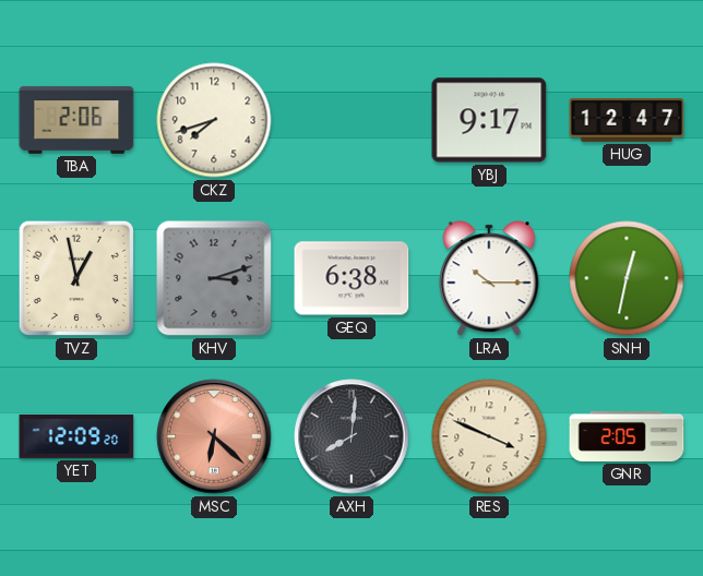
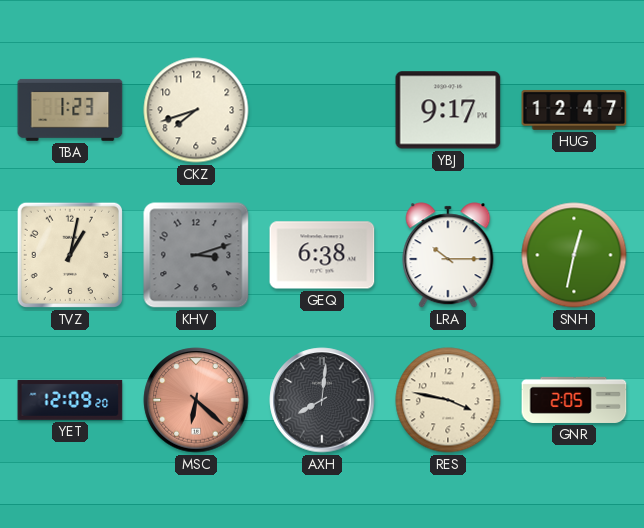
TBA: 2:06 -> 1:23
TVZ: 12:58 -> 1:02
RES: 3:49 -> 3:47
